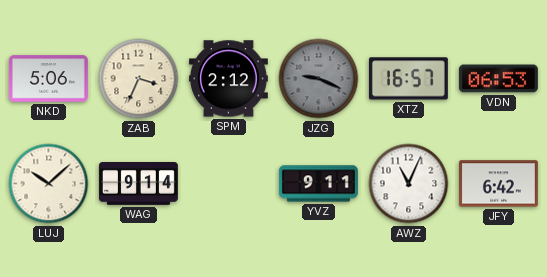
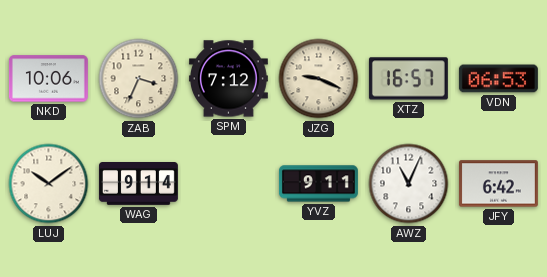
NKD: 5:06 -> 10:06
SPM: 2:12 -> 7:12
JZG dial: grey -> cream
LUJ: 10:08 -> 10:09
